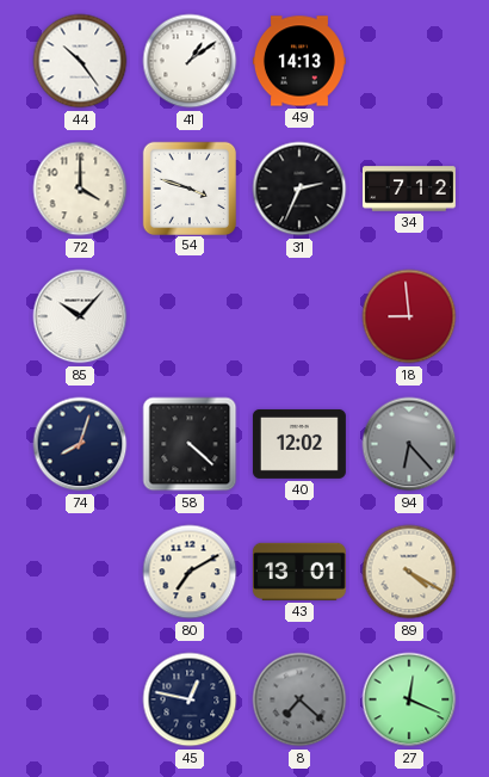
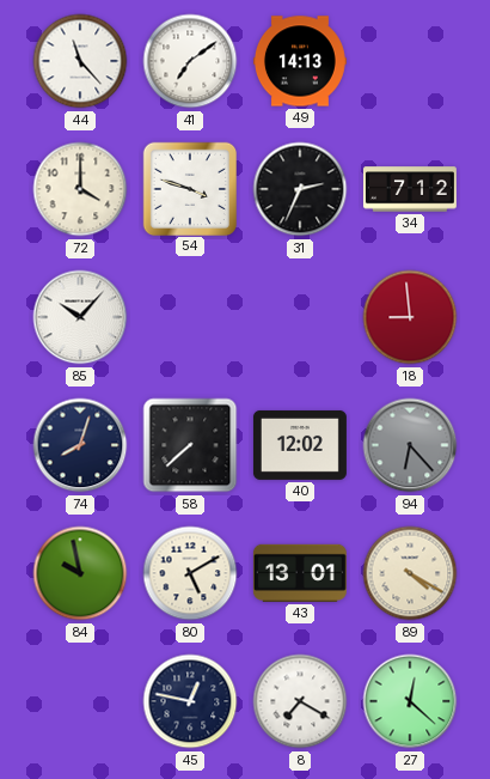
44: 10:24 -> 11:23
41: 1:09 -> 7:09
58: 4:22 -> 7:38
84: none -> 9:58
80: 7:10 -> 5:10
8: 7:22 -> 7:20
8 dial: grey -> white
27: 12:19 -> 12:22
